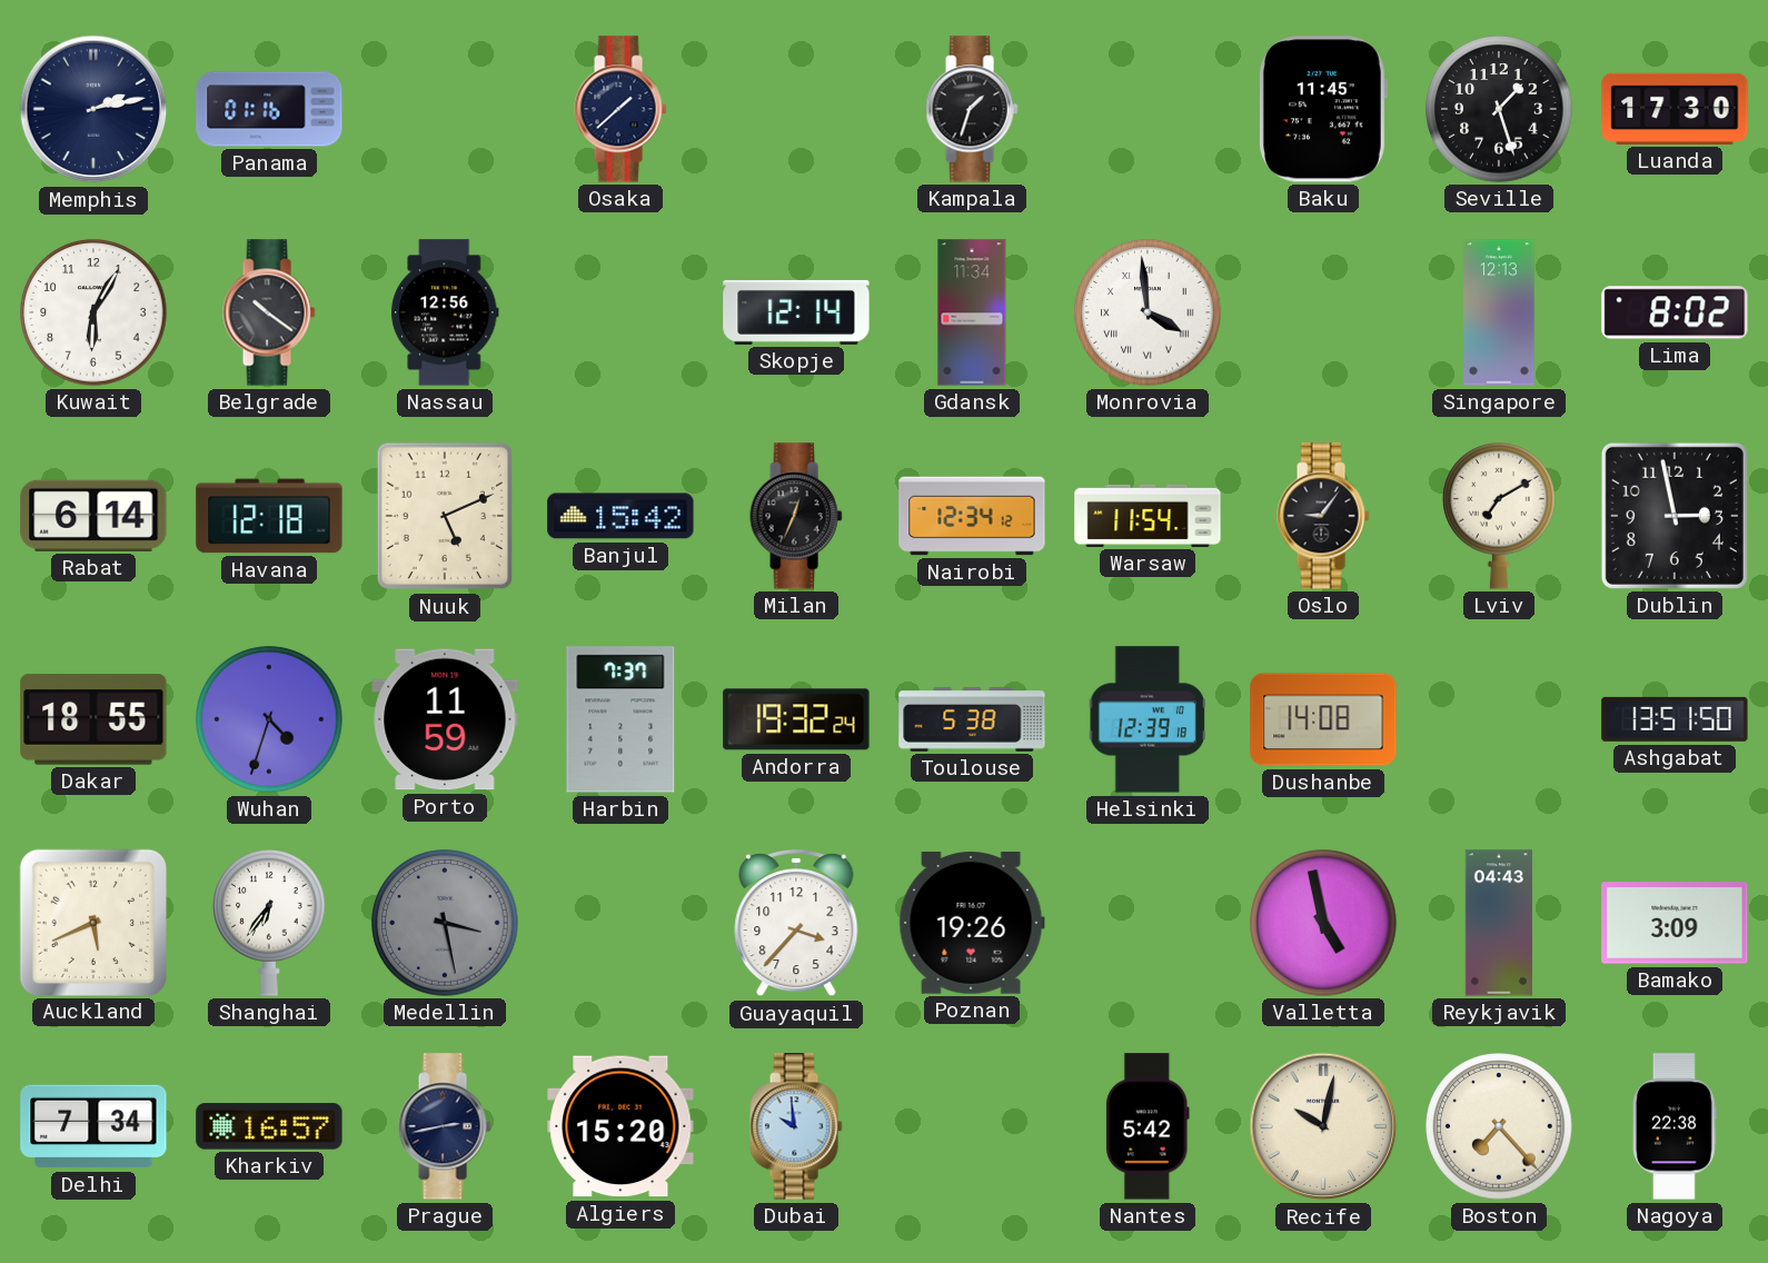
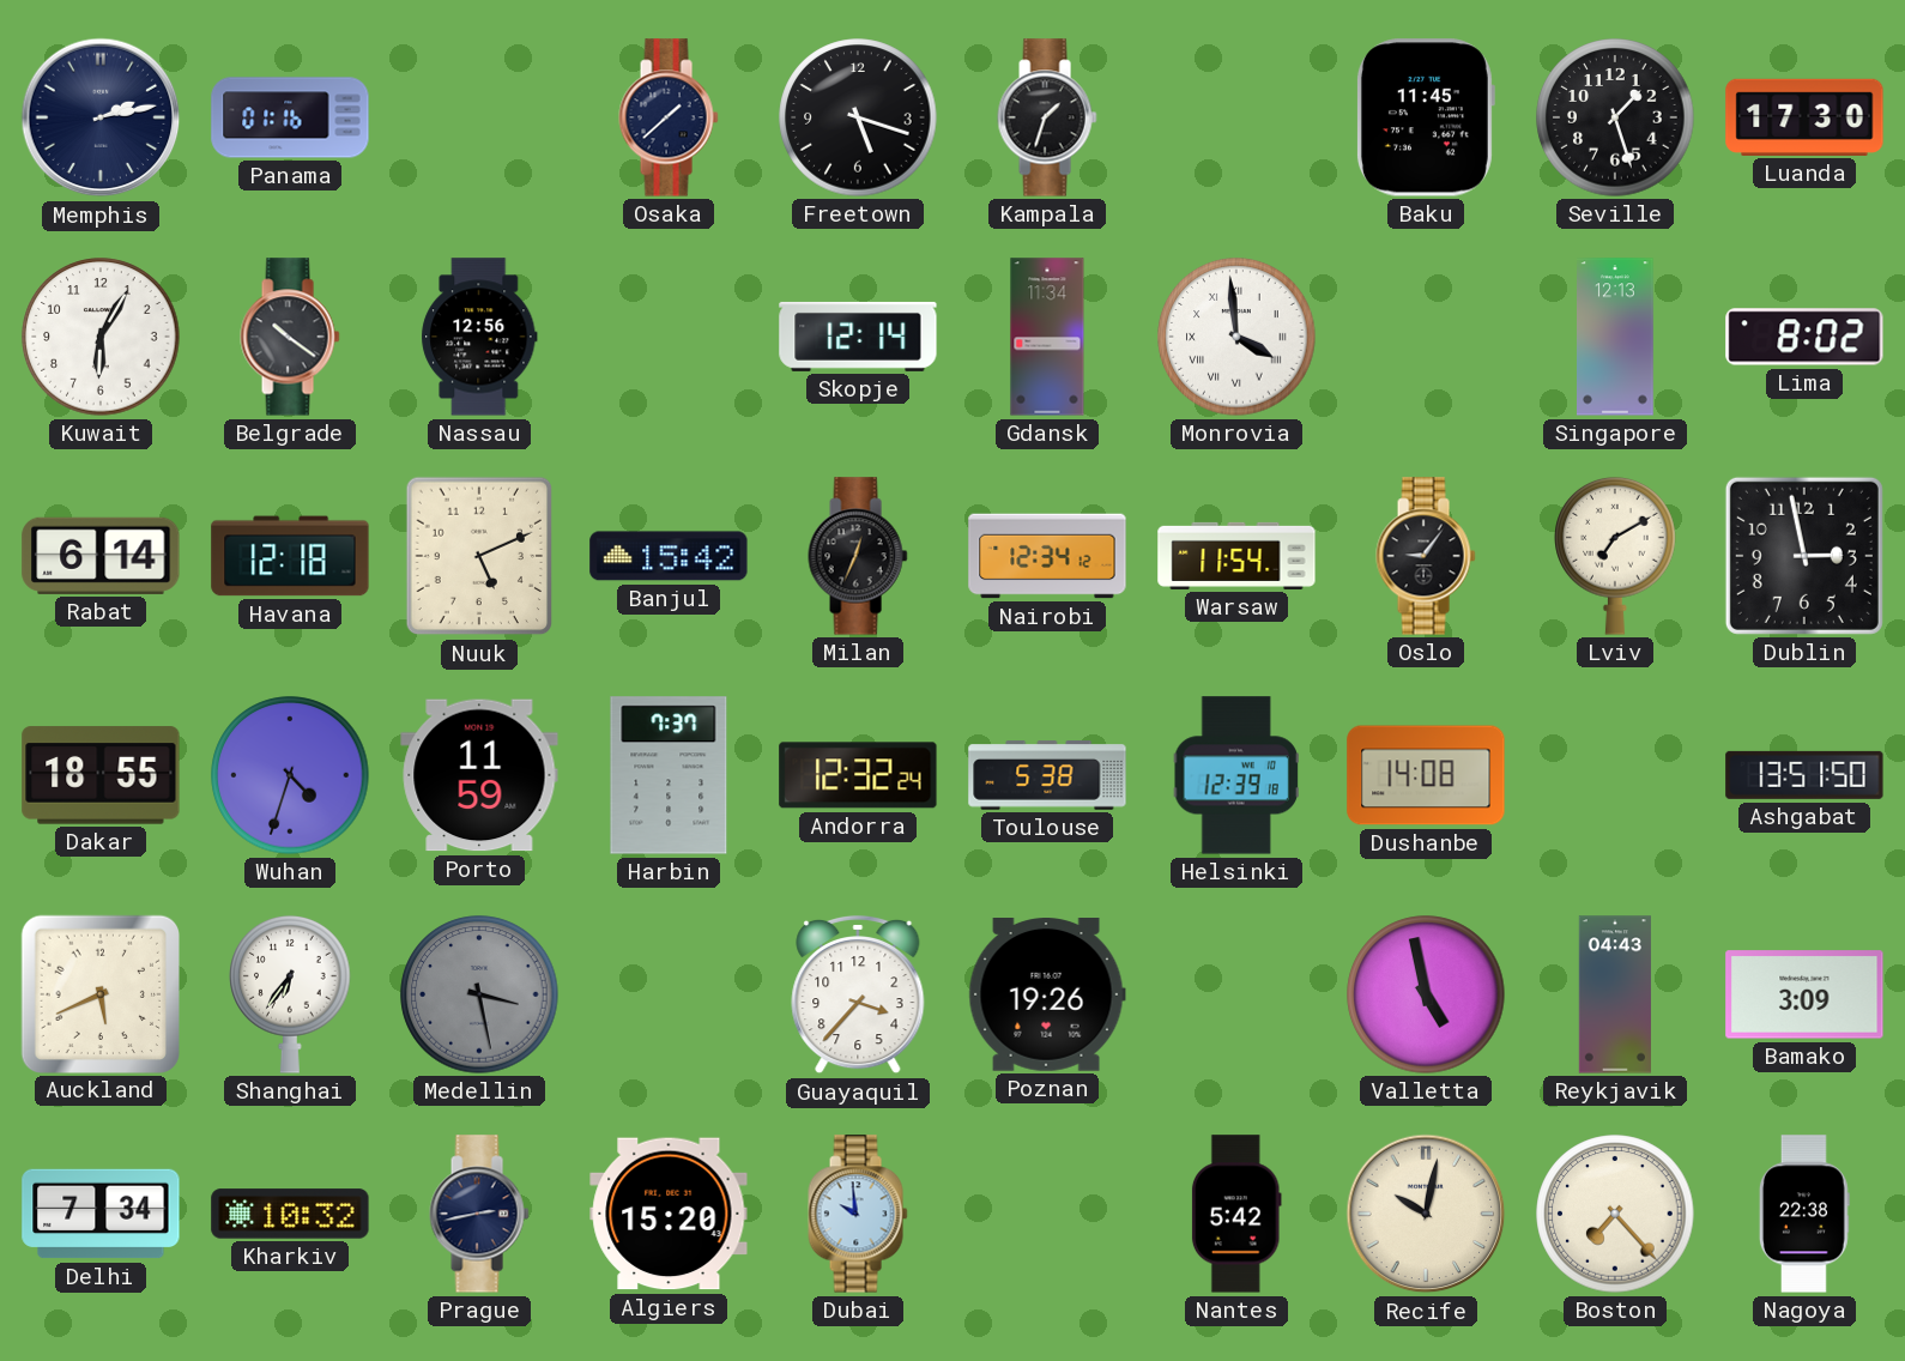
Freetown: none -> 5:18
Andorra: 19:32 -> 12:32
Kharkiv: 16:57 -> 10:32
